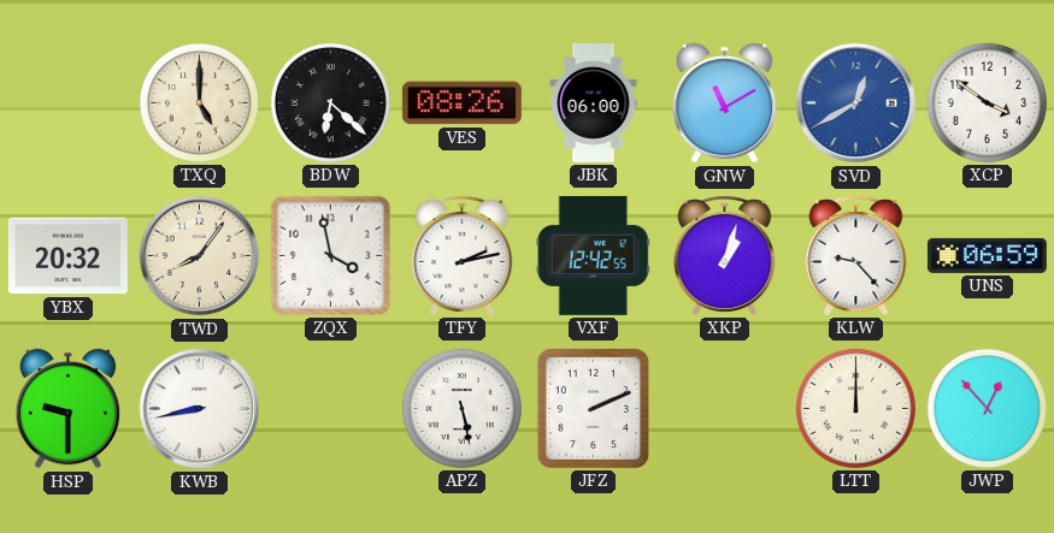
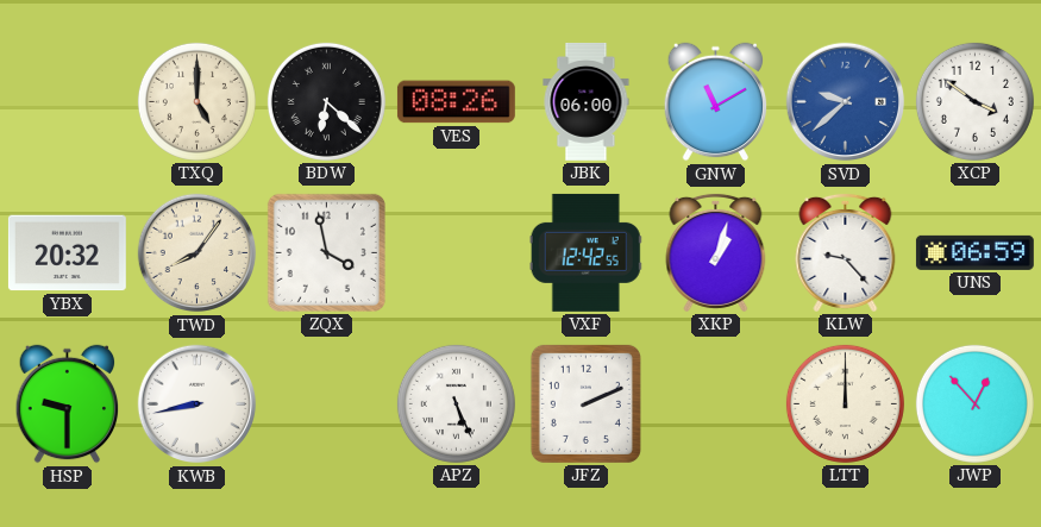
SVD: 12:40 -> 9:38
TFY: 2:13 -> none
APZ: 5:28 -> 5:26
